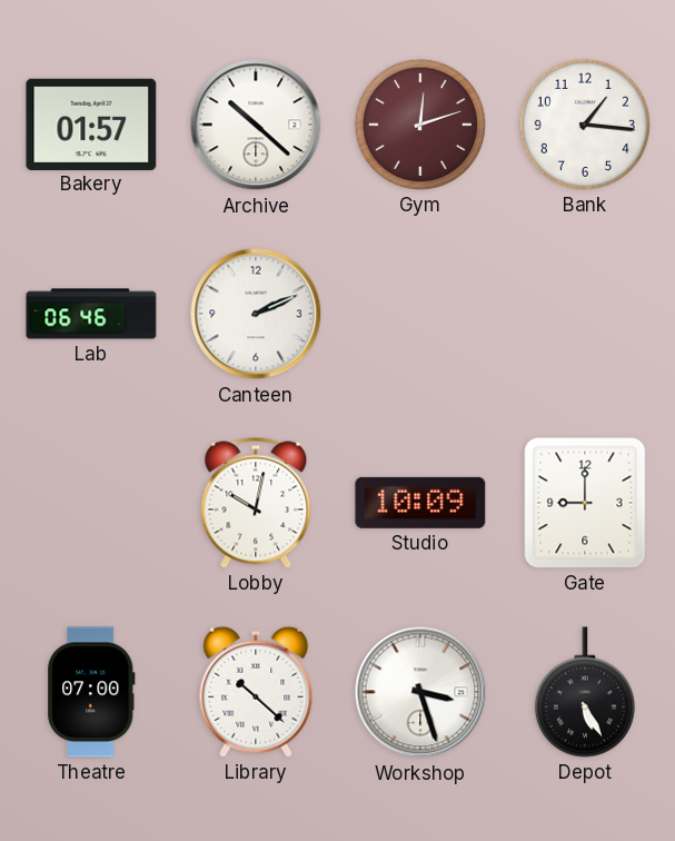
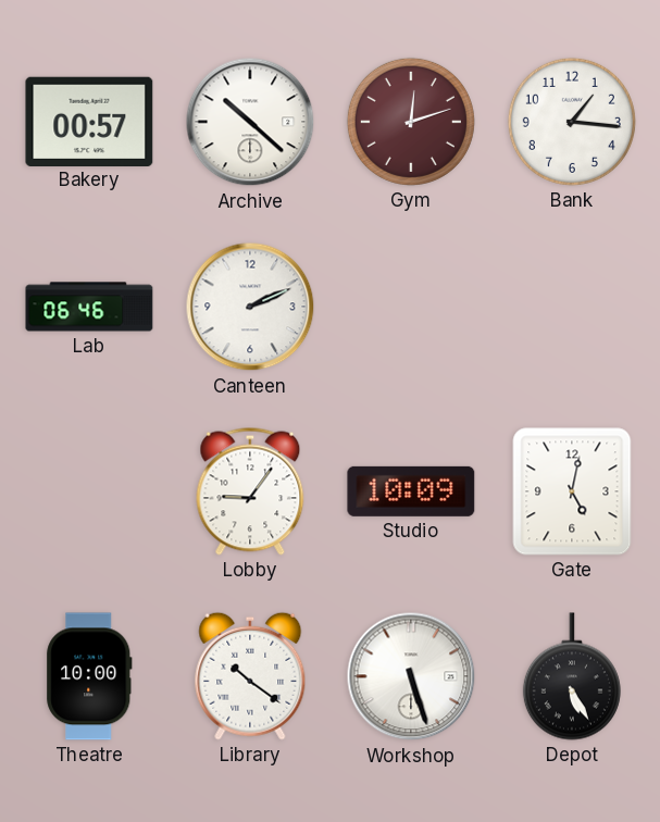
Bakery: 01:57 -> 00:57
Lobby: 10:02 -> 9:06
Gate: 9:00 -> 5:02
Theatre: 07:00 -> 10:00
Library: 10:22 -> 10:21
Workshop: 3:27 -> 5:27
